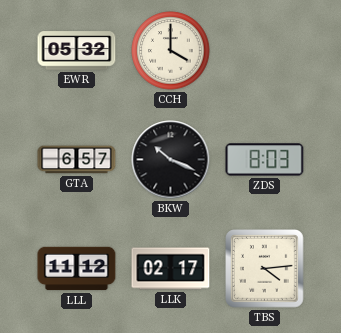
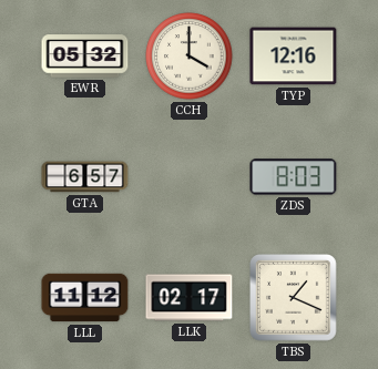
TYP: none -> 12:16
BKW: 10:19 -> none
TBS: 4:14 -> 1:19
